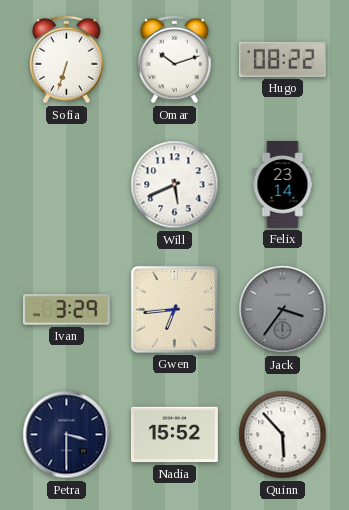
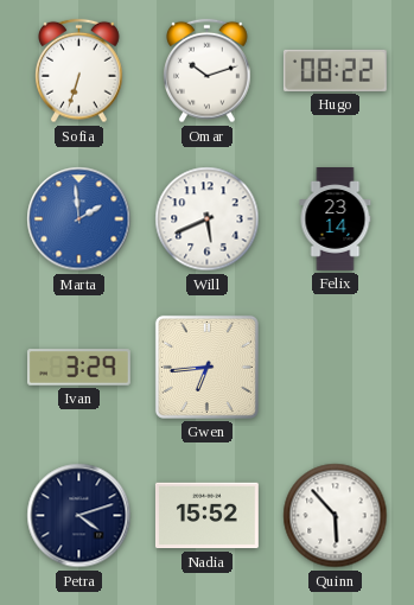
Marta: none -> 1:59
Jack: 3:36 -> none
Petra: 3:30 -> 4:12
